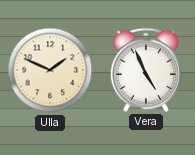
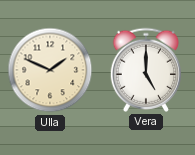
Vera: 4:56 -> 5:00
